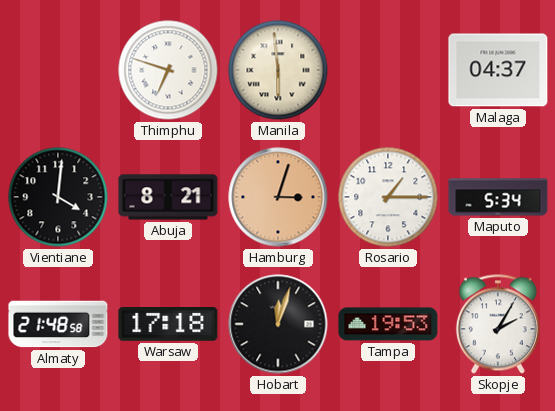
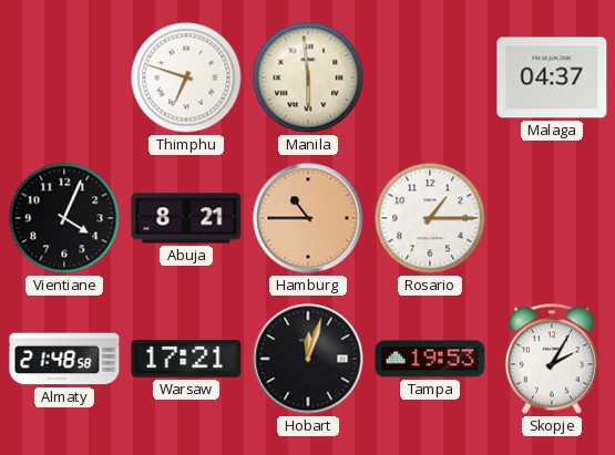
Vientiane: 4:01 -> 4:04
Hamburg: 3:03 -> 10:45
Maputo: 5:34 -> none
Warsaw: 17:18 -> 17:21
